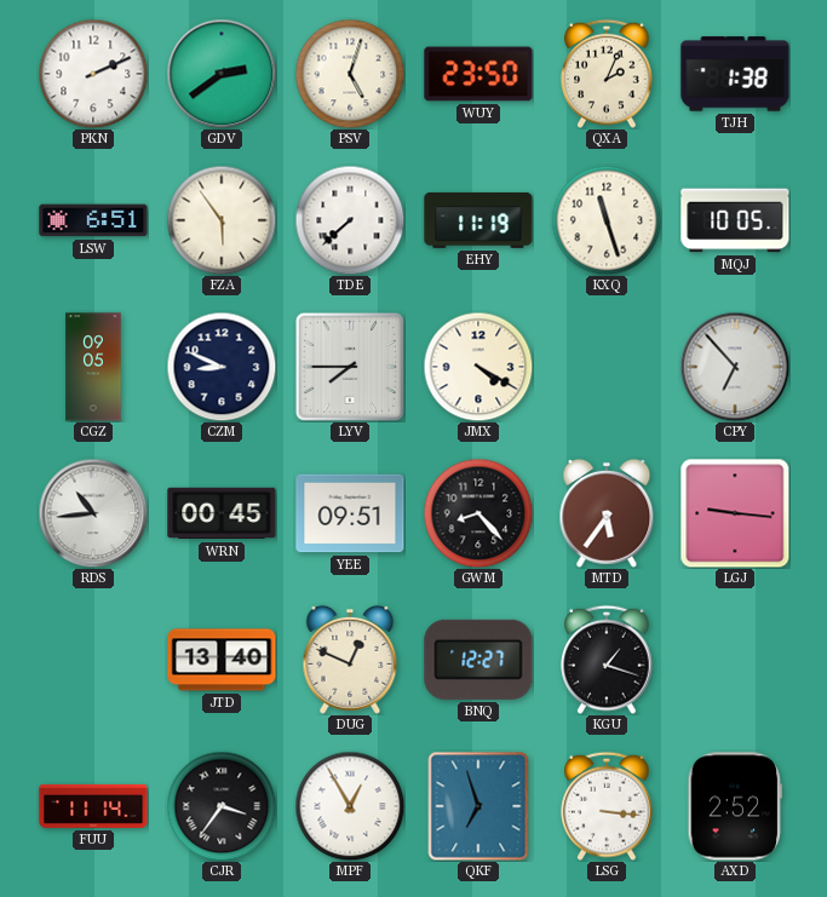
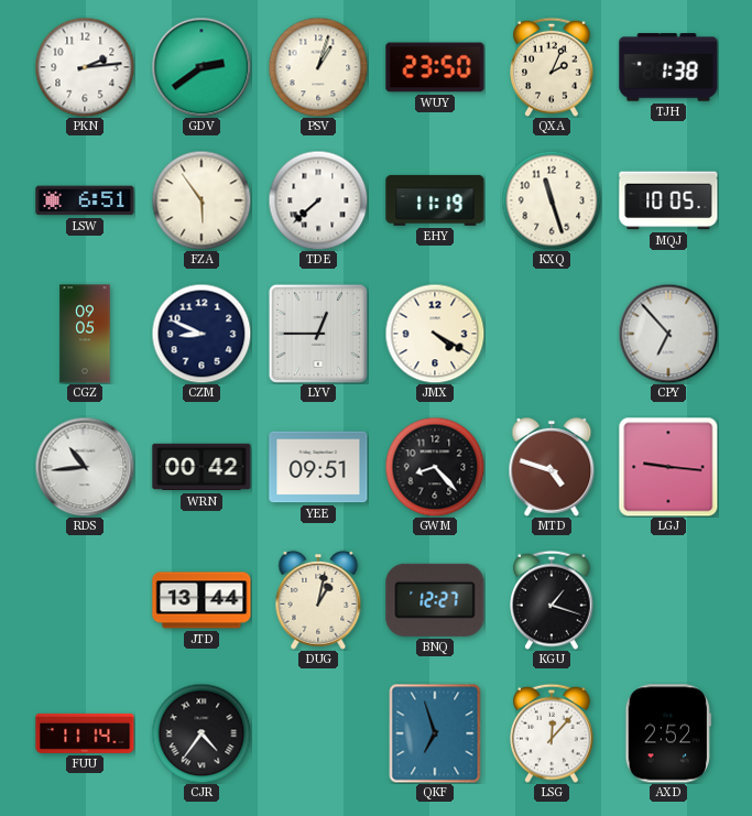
PKN: 2:11 -> 2:14
PSV: 5:03 -> 1:03
LYV: 7:45 -> 12:45
WRN: 00:45 -> 00:42
MTD: 5:36 -> 4:48
JTD: 13:40 -> 13:44
DUG: 12:49 -> 1:02
CJR: 3:36 -> 4:36
MPF: 12:55 -> none
LSG: 3:16 -> 12:07
